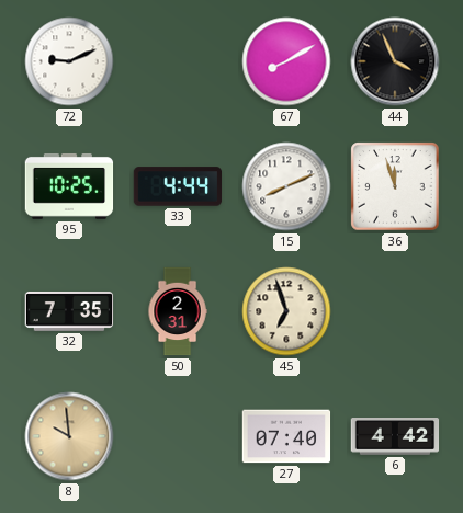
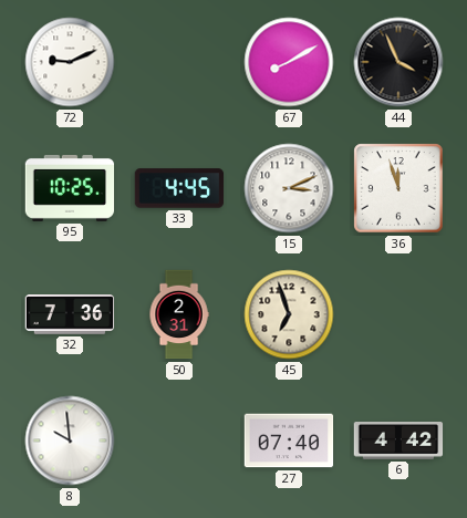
33: 4:44 -> 4:45
15: 8:11 -> 3:11
32: 7:35 -> 7:36
8 dial: champagne -> white
